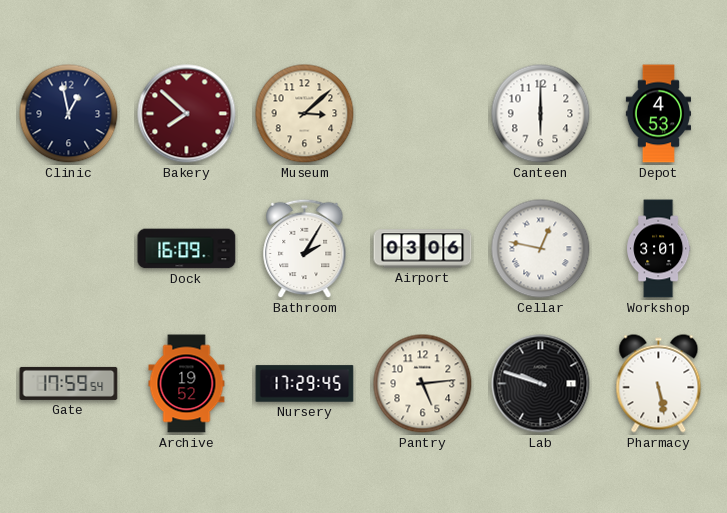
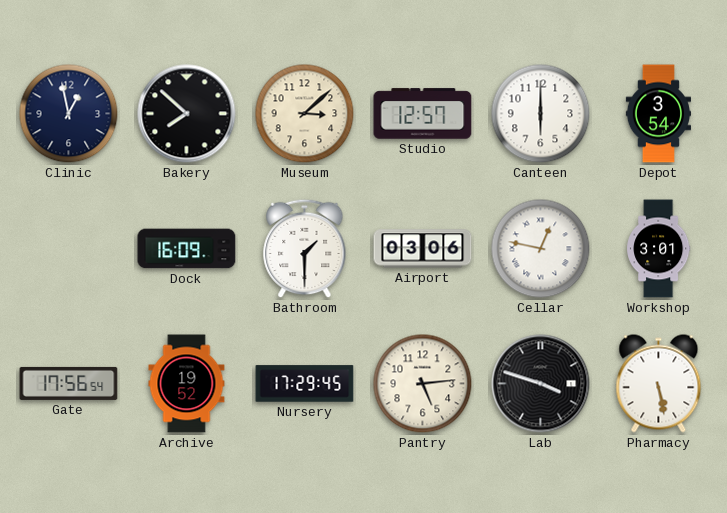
Bakery dial: burgundy -> black
Studio: none -> 12:57
Depot: 4:53 -> 3:54
Bathroom: 2:05 -> 1:30
Gate: 17:59 -> 17:56
Lab: 9:48 -> 3:48
